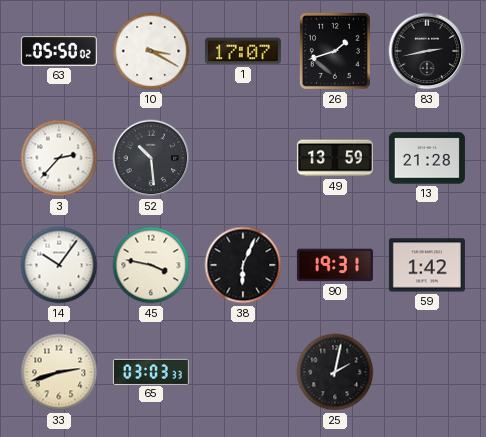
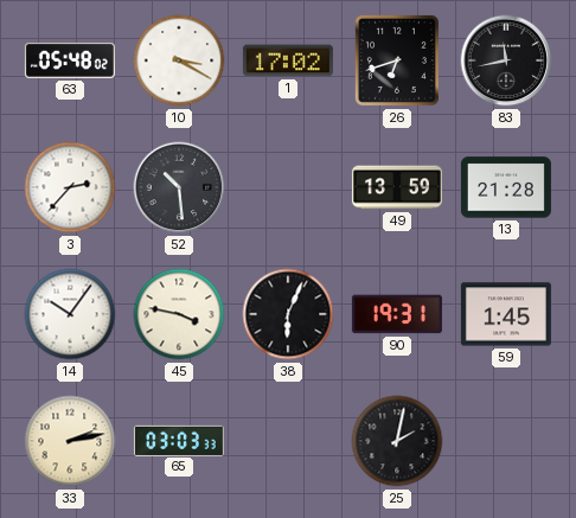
63: 05:50 -> 05:48
1: 17:07 -> 17:02
26: 1:42 -> 6:42
83: 2:43 -> 11:43
59: 1:42 -> 1:45
33: 2:42 -> 2:13
